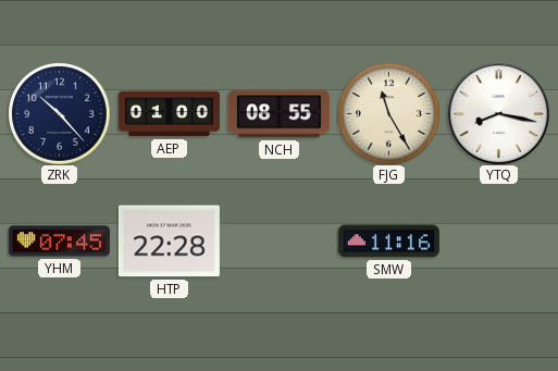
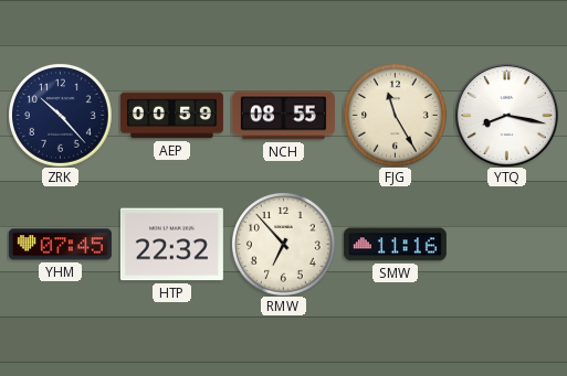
AEP: 01:00 -> 00:59
HTP: 22:28 -> 22:32
RMW: none -> 6:53
